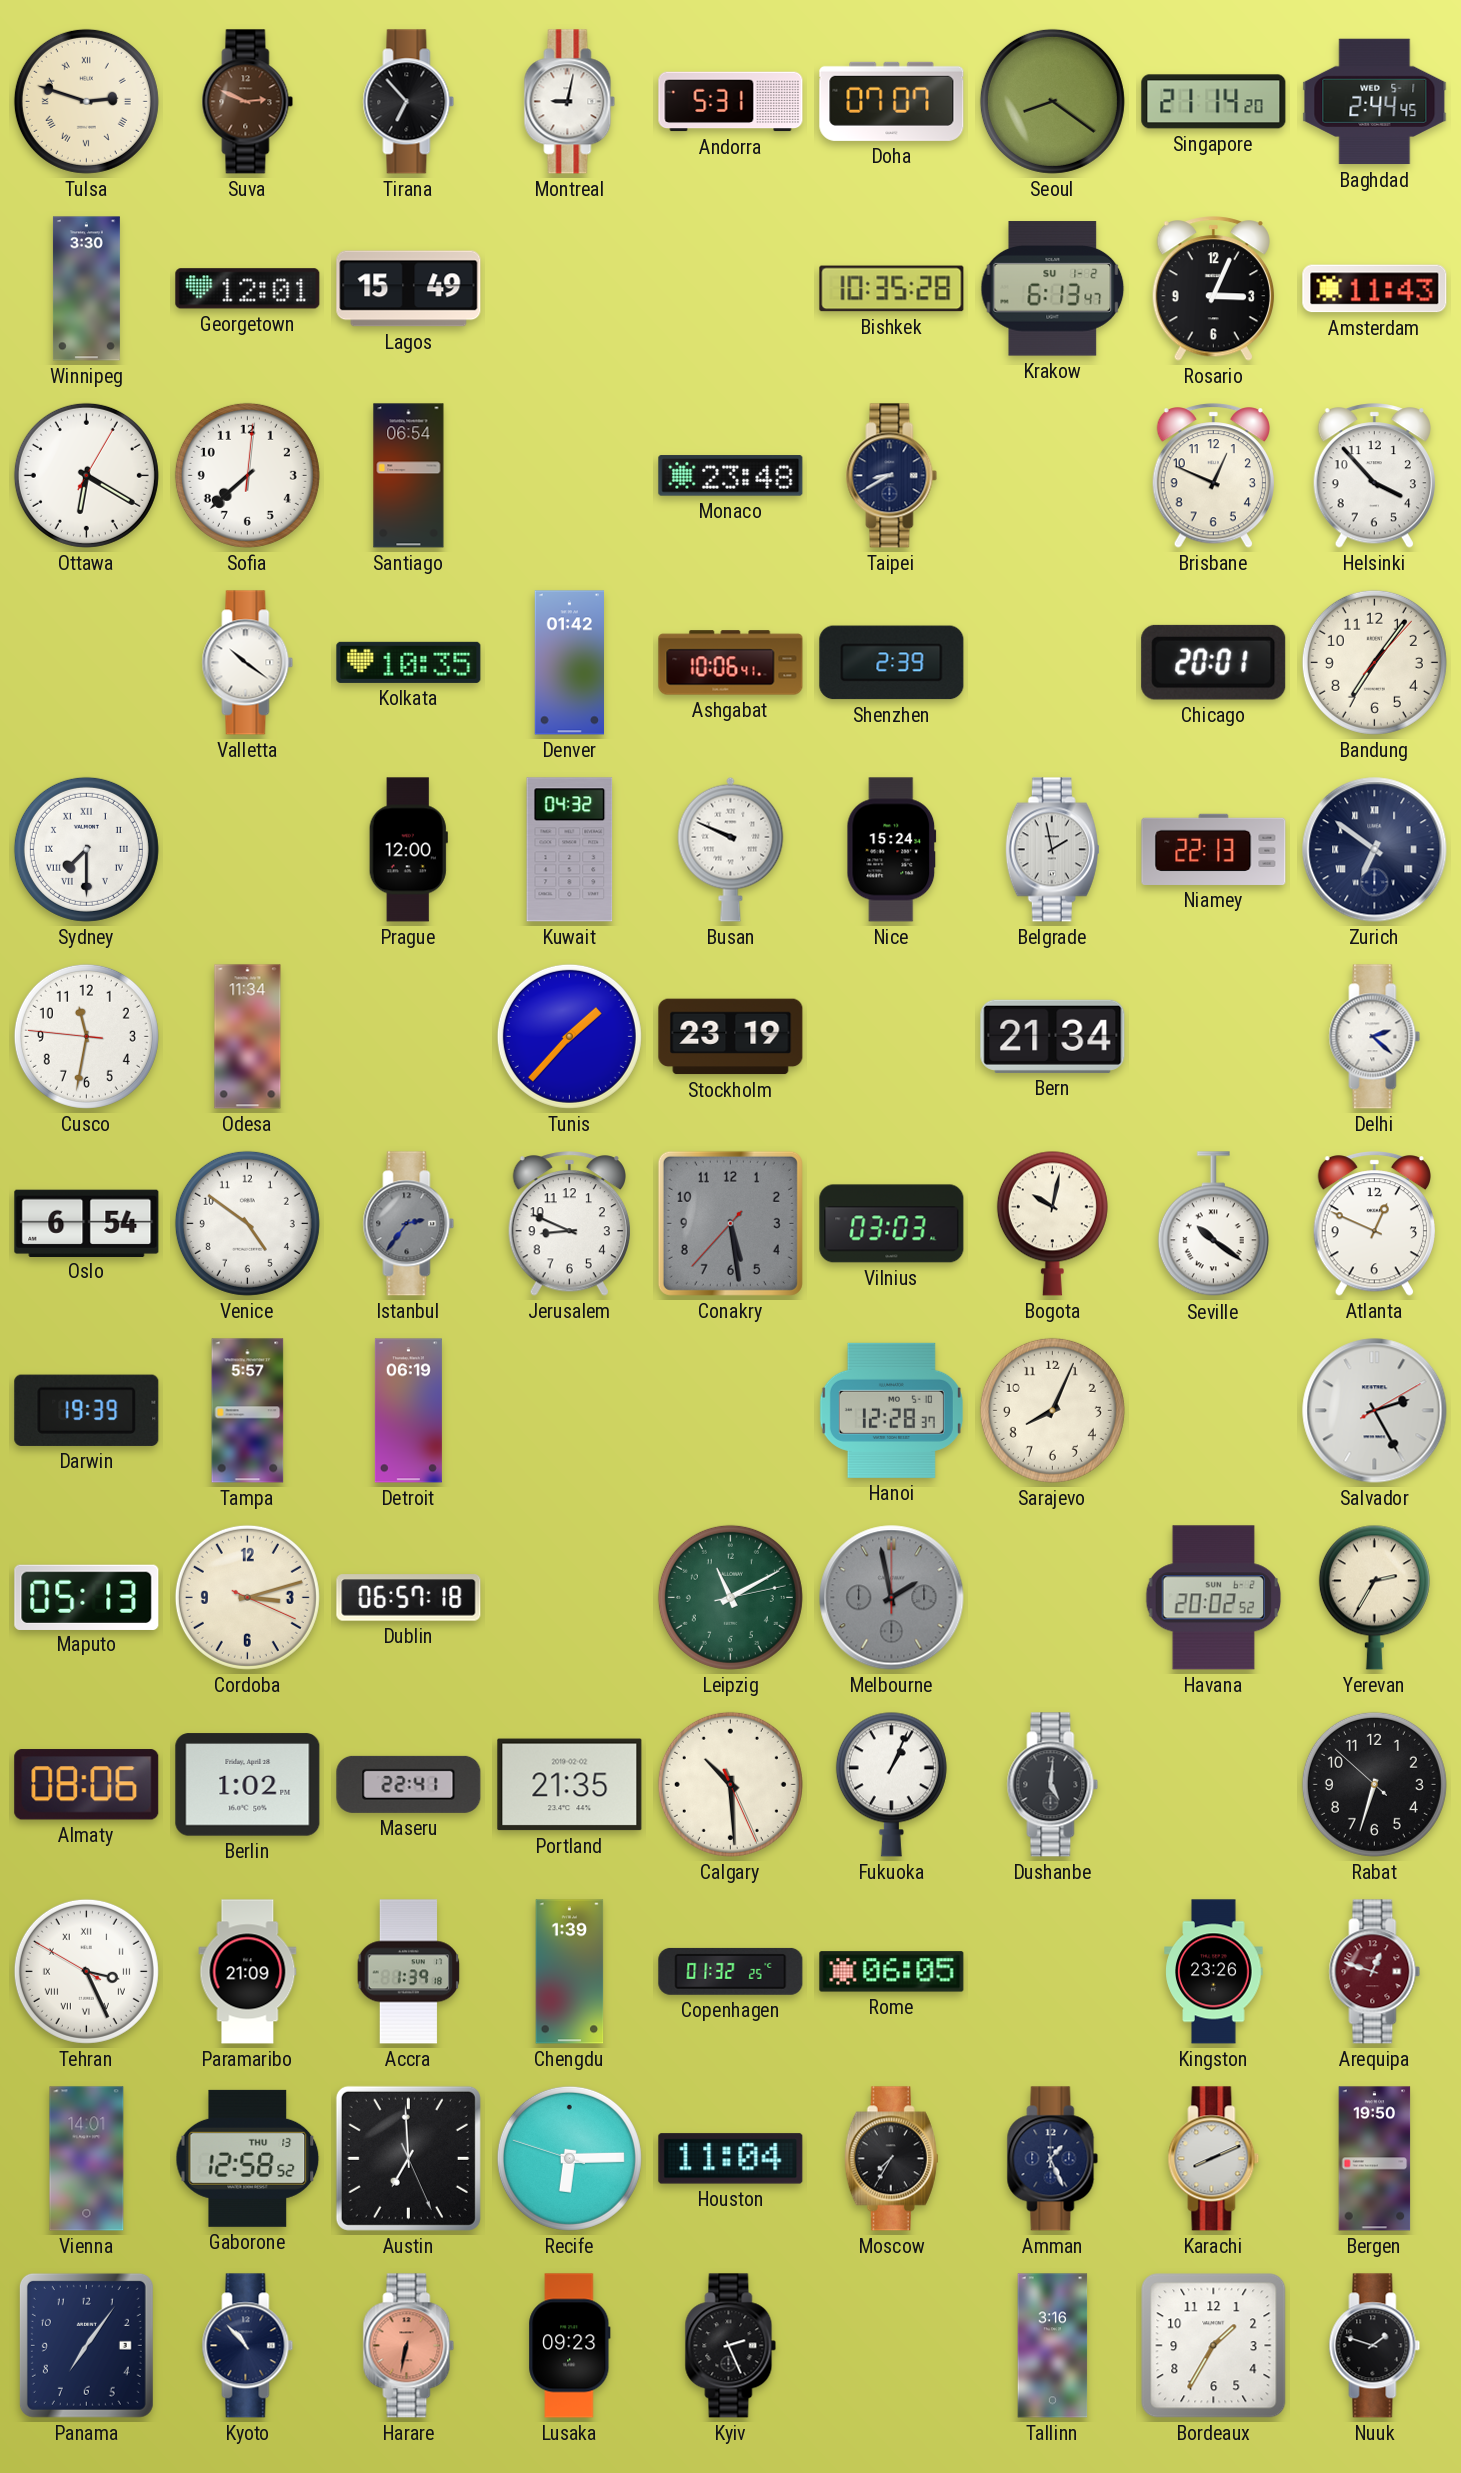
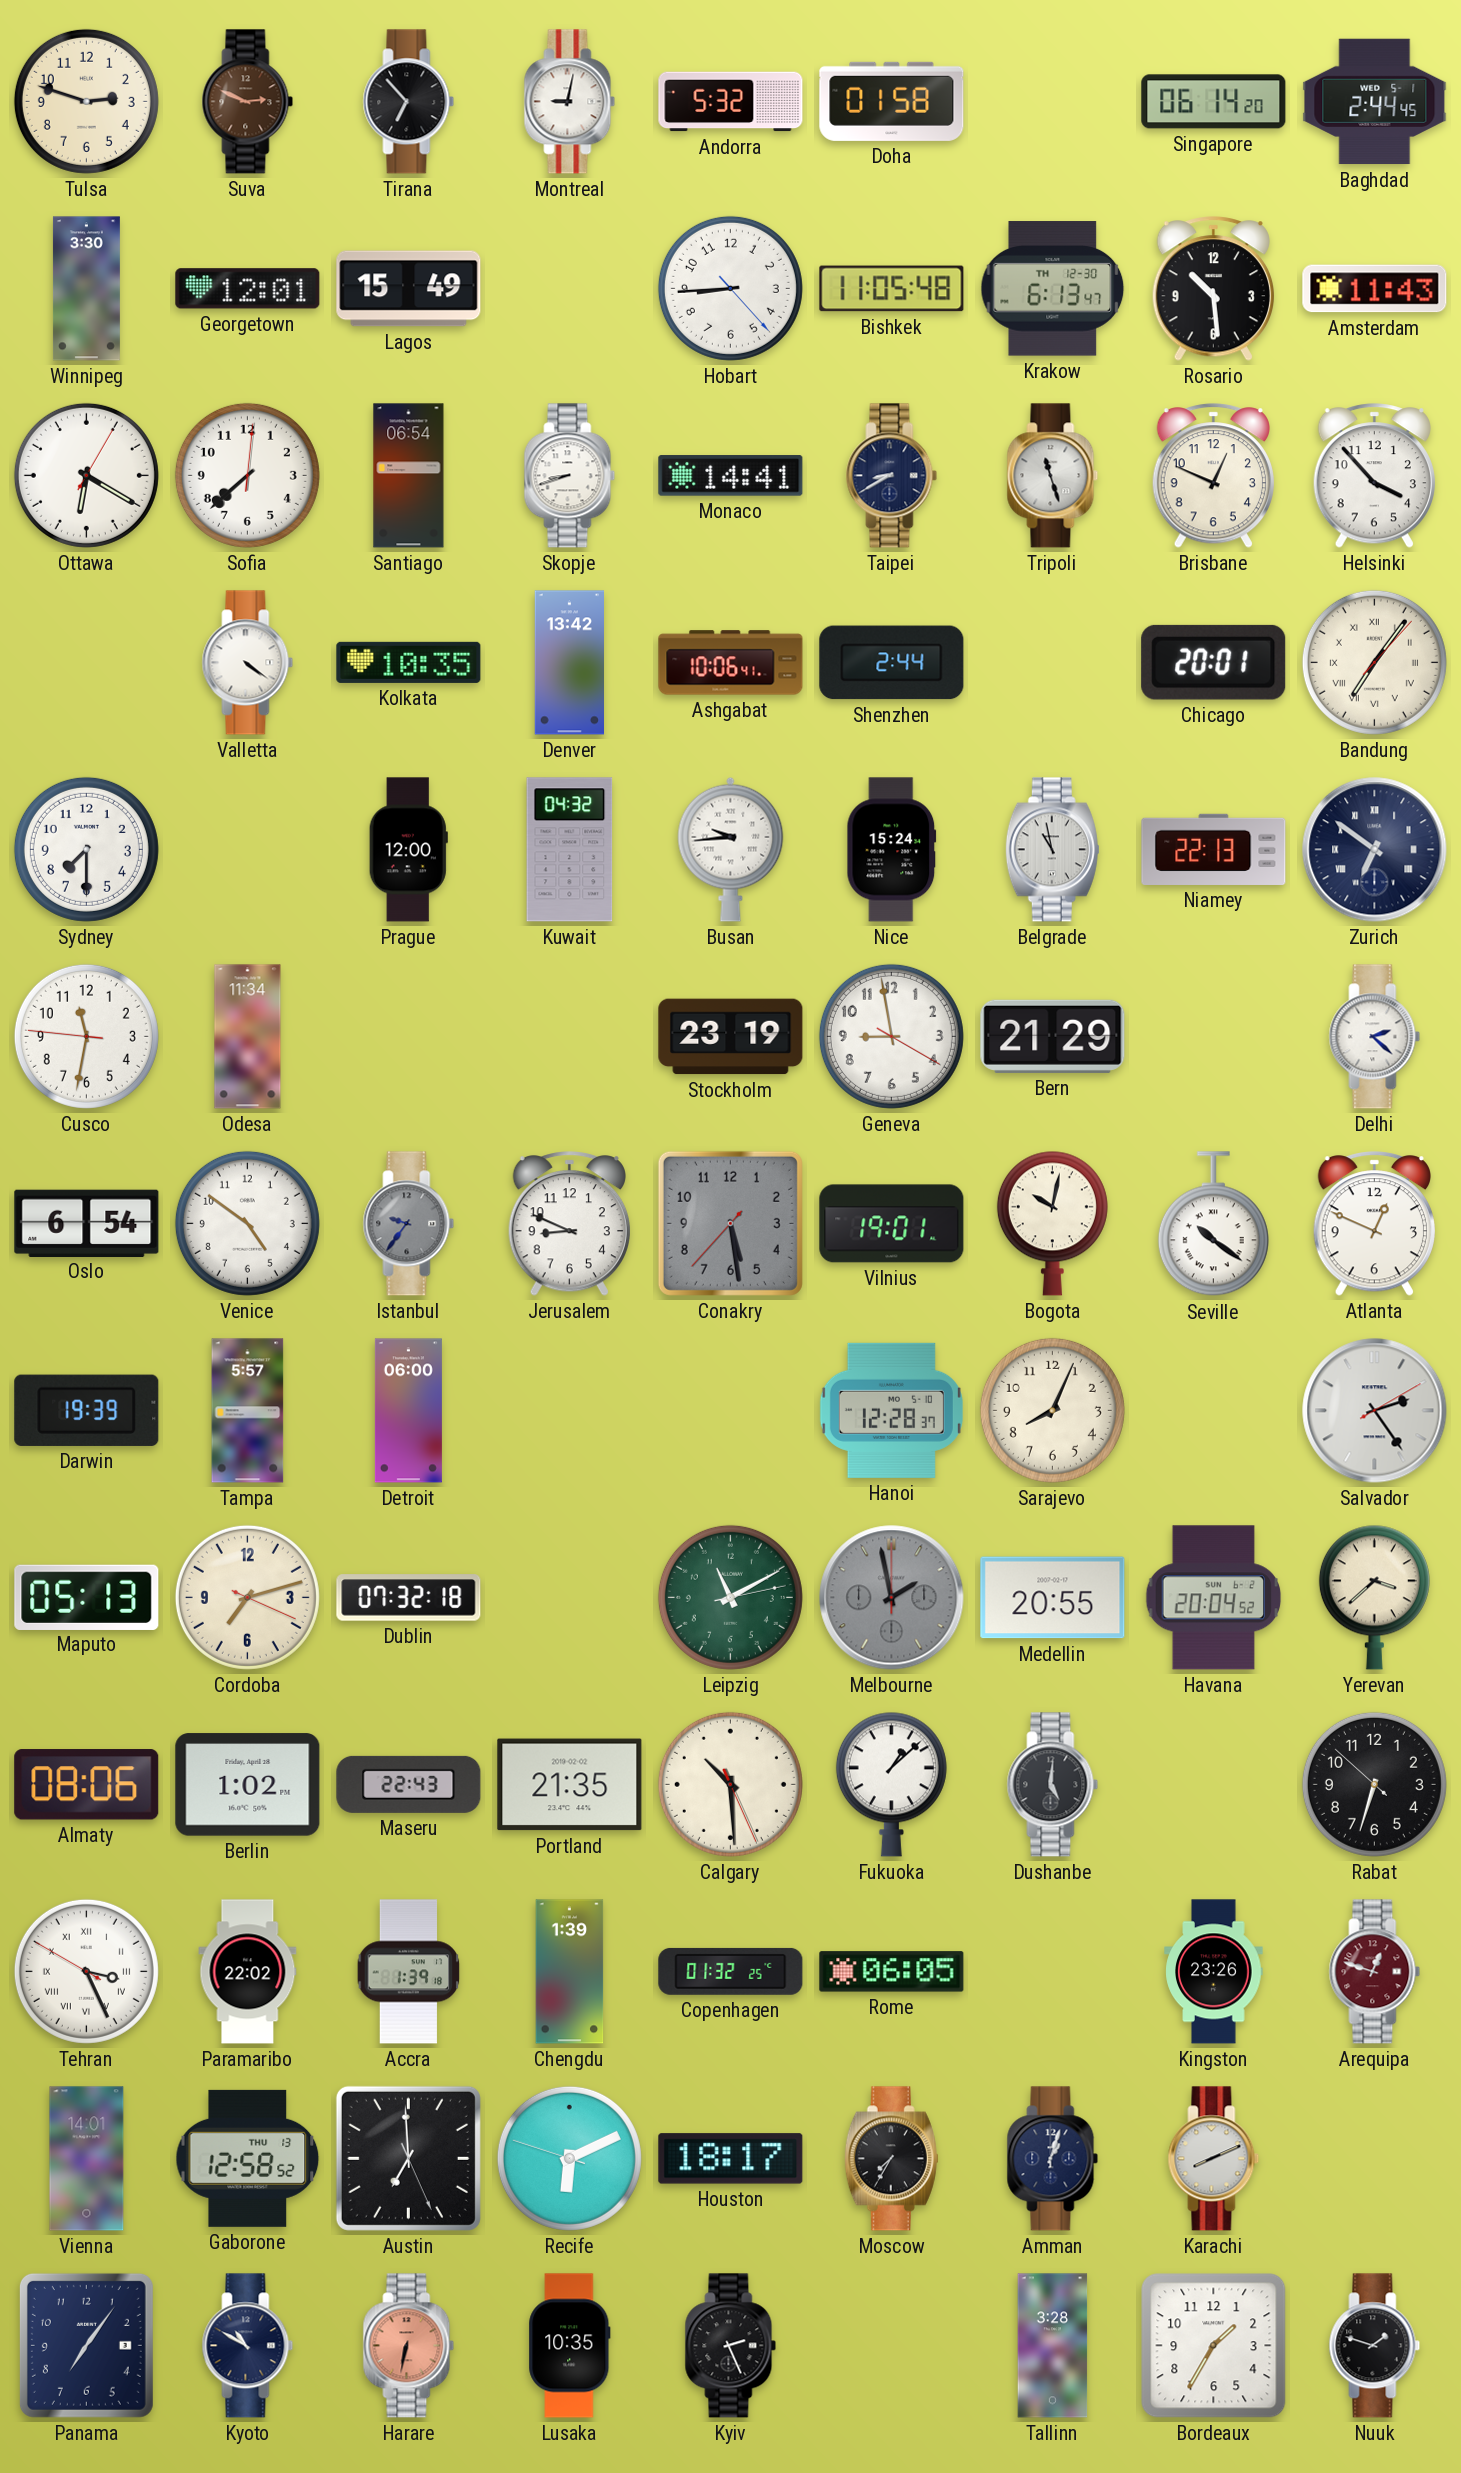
Tulsa numerals: Roman -> Arabic
Andorra: 5:31 -> 5:32
Doha: 07:07 -> 01:58
Seoul: 8:21 -> none
Singapore: 21:14 -> 06:14
Hobart: none -> 8:44
Bishkek: 10:35 -> 11:05
Krakow date: SU 1-2 -> TH 12-30
Rosario: 3:04 -> 10:29
Skopje: none -> 8:42
Monaco: 23:48 -> 14:41
Tripoli: none -> 11:27
Valletta: 10:21 -> 4:21
Denver: 01:42 -> 13:42
Shenzhen: 2:39 -> 2:44
Bandung numerals: Arabic -> Roman
Sydney numerals: Roman -> Arabic
Busan: 9:49 -> 9:44
Belgrade: 1:58 -> 10:58
Tunis: 1:37 -> none
Geneva: none -> 8:58
Bern: 21:34 -> 21:29
Istanbul: 2:36 -> 9:36
Vilnius: 03:03 -> 19:01
Detroit: 06:19 -> 06:00
Salvador: 2:25 -> 2:24
Cordoba: 3:12 -> 7:12
Dublin: 06:57 -> 07:32
Medellin: none -> 20:55
Havana: 20:02 -> 20:04
Yerevan: 2:35 -> 3:38
Maseru: 22:41 -> 22:43
Fukuoka: 1:04 -> 1:08
Paramaribo: 21:09 -> 22:02
Recife: 6:14 -> 6:10
Houston: 11:04 -> 18:17
Amman: 1:26 -> 1:03
Bergen: 19:50 -> none
Kyoto: 10:53 -> 10:50
Lusaka: 09:23 -> 10:35
Tallinn: 3:16 -> 3:28
